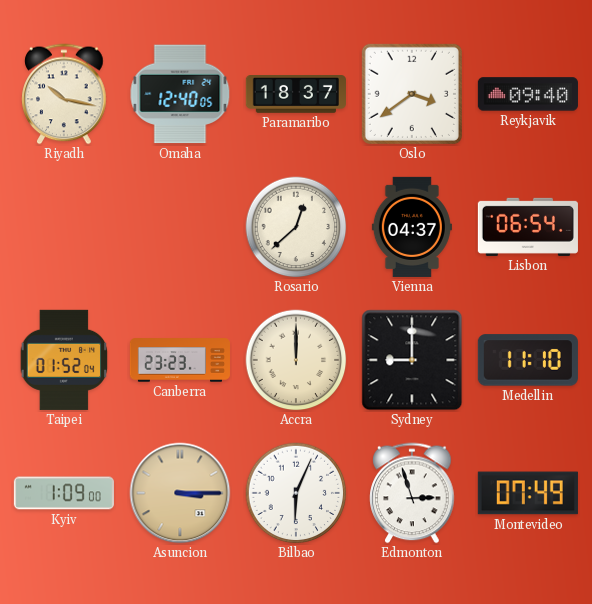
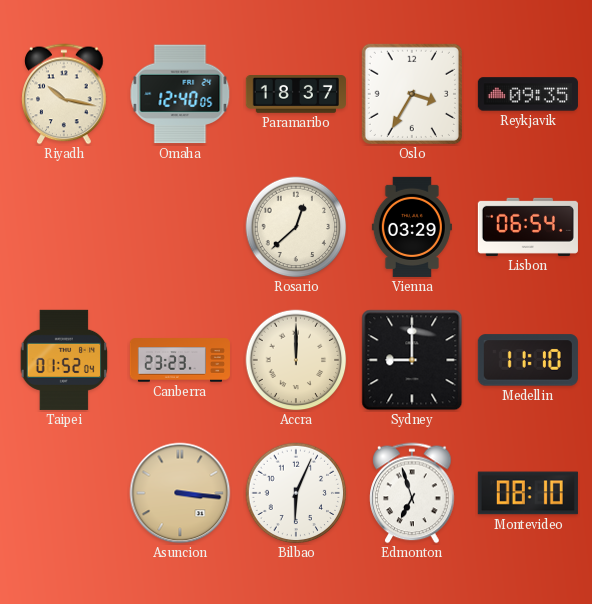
Oslo: 3:39 -> 3:35
Reykjavik: 09:40 -> 09:35
Vienna: 04:37 -> 03:29
Kyiv: 1:09 -> none
Asuncion: 3:15 -> 3:16
Edmonton: 2:57 -> 6:57
Montevideo: 07:49 -> 08:10
